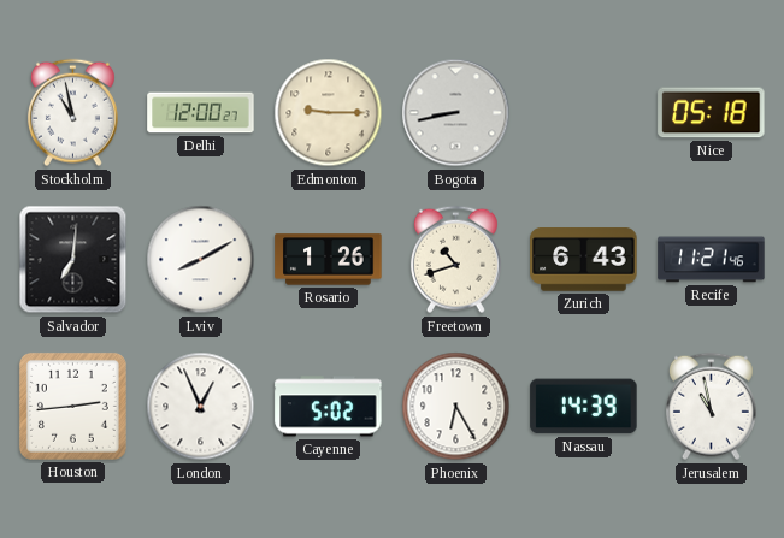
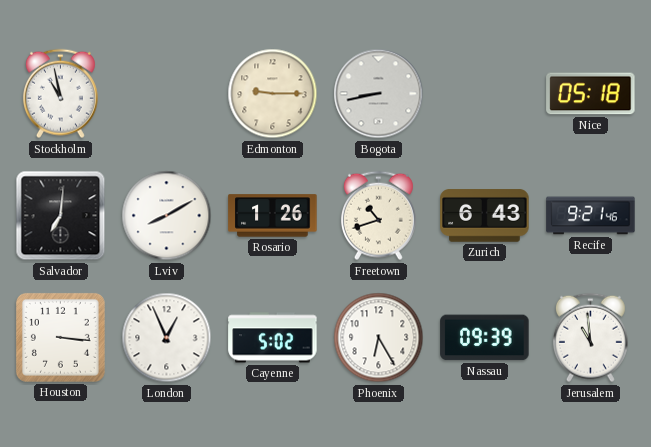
Delhi: 12:00 -> none
Recife: 11:21 -> 9:21
Houston: 2:44 -> 3:16
Nassau: 14:39 -> 09:39
Jerusalem: 10:58 -> 10:59
